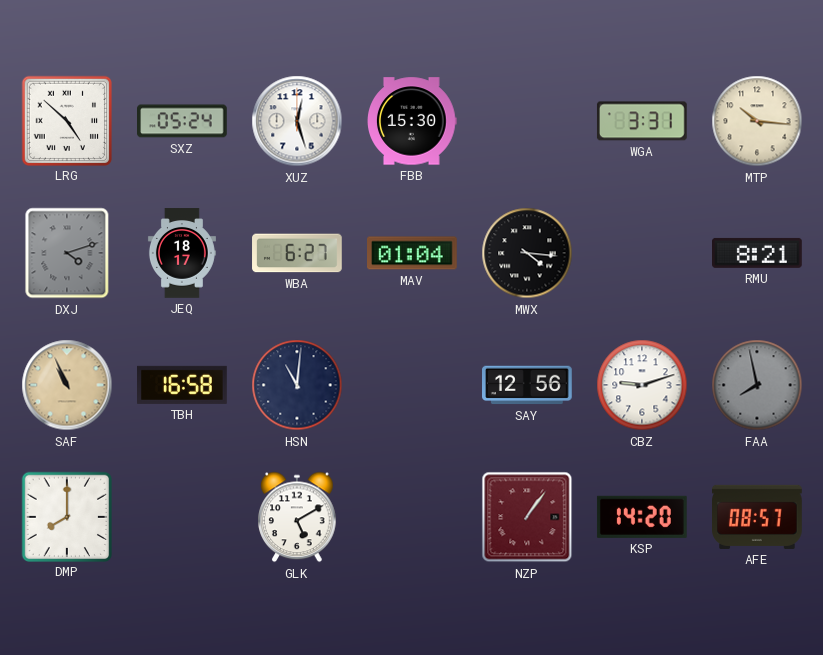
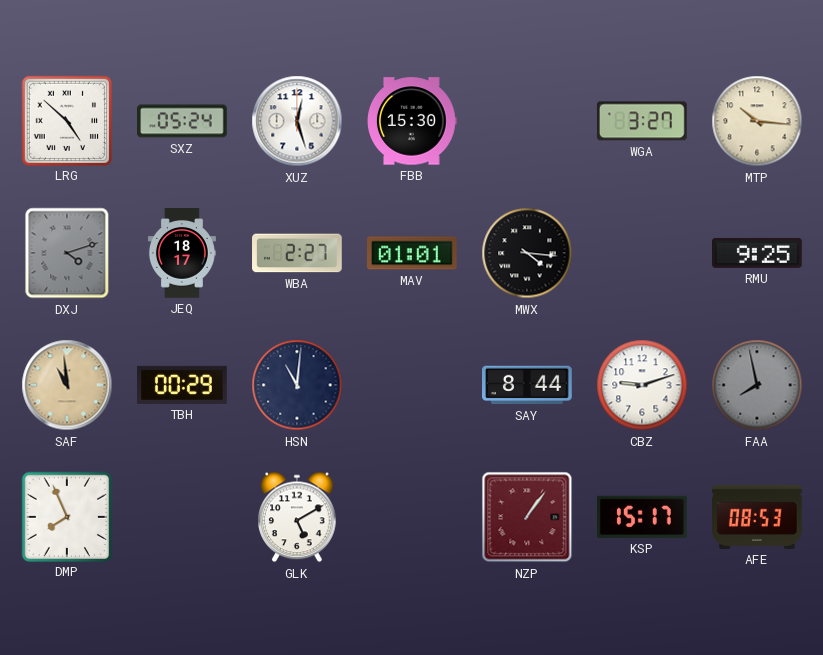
WGA: 3:31 -> 3:27
WBA: 6:27 -> 2:27
MAV: 01:04 -> 01:01
RMU: 8:21 -> 9:25
SAF: 10:56 -> 10:59
TBH: 16:58 -> 00:29
SAY: 12:56 -> 8:44
DMP: 8:00 -> 7:56
KSP: 14:20 -> 15:17
AFE: 08:57 -> 08:53
